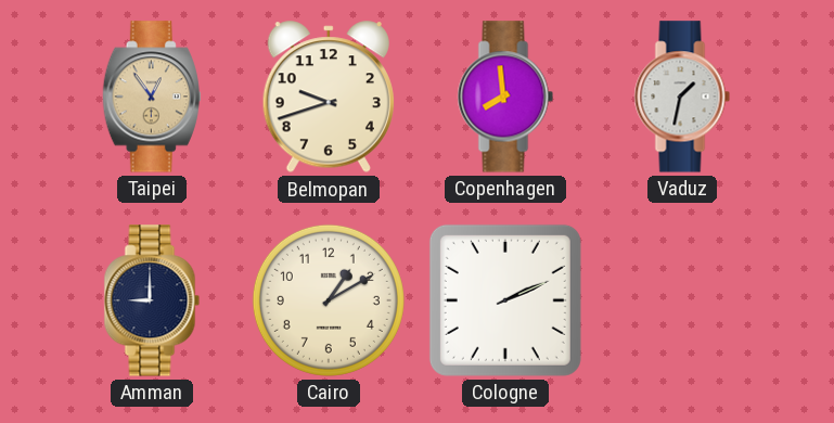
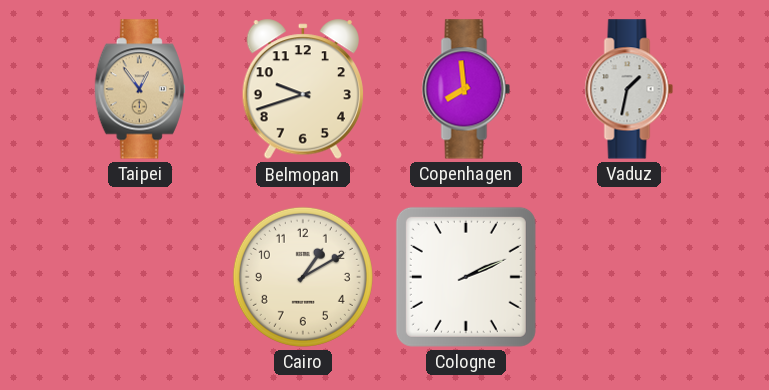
Amman: 9:00 -> none
